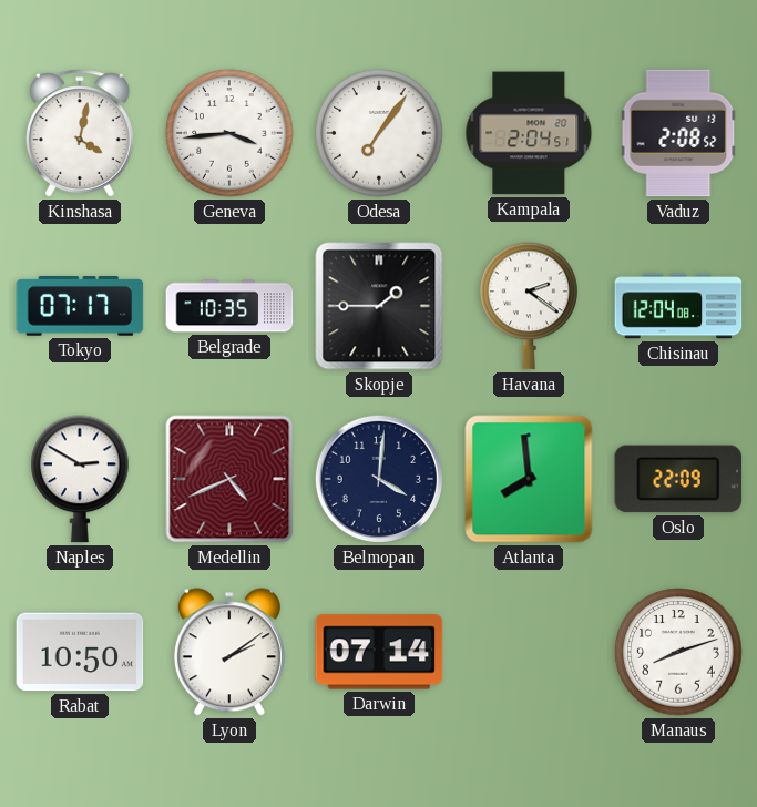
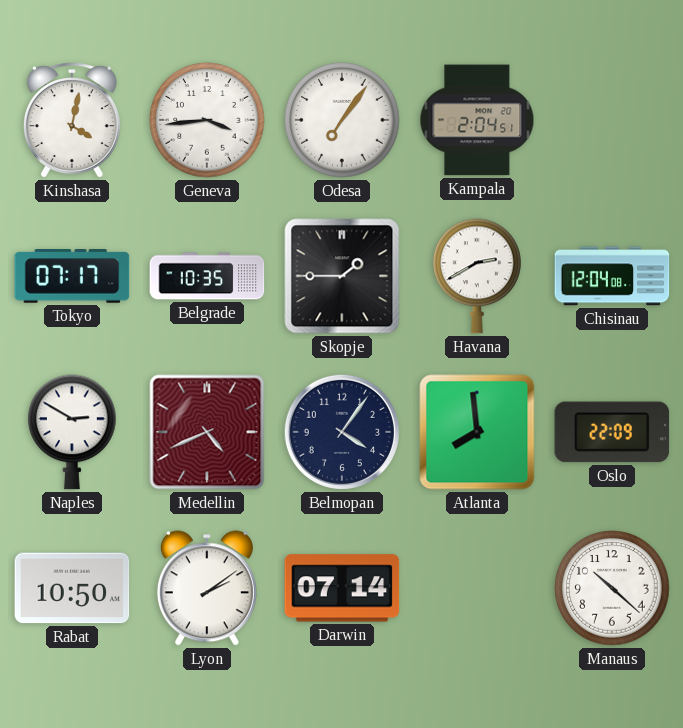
Vaduz: 2:08 -> none
Havana: 2:21 -> 2:40
Belmopan: 4:01 -> 4:06
Manaus: 8:12 -> 10:22
